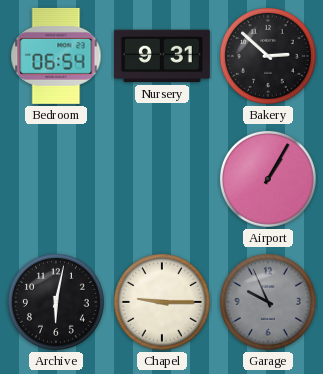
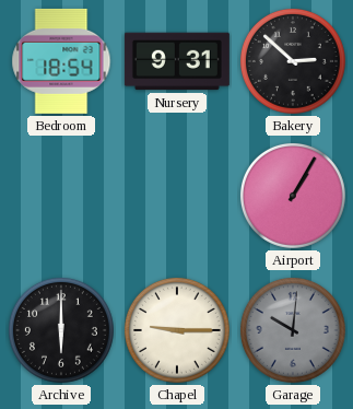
Bedroom: 06:54 -> 18:54
Archive: 6:02 -> 6:00
Garage: 9:56 -> 10:01
